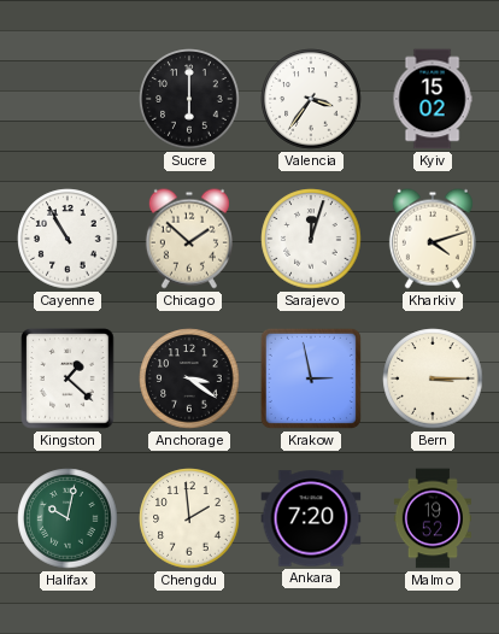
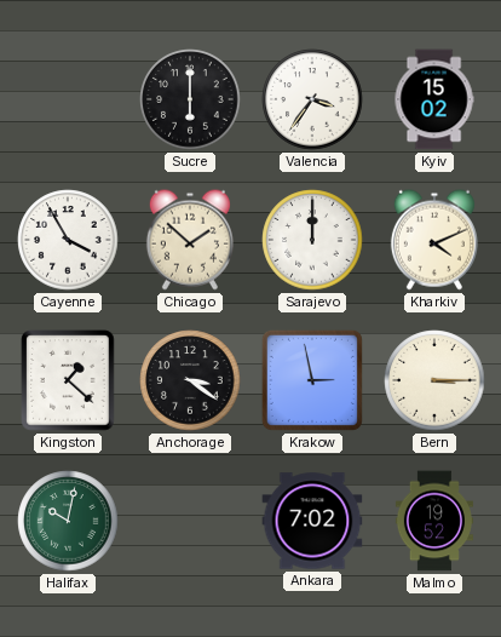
Cayenne: 10:55 -> 3:55
Sarajevo: 12:03 -> 12:00
Kharkiv: 4:12 -> 4:11
Chengdu: 1:59 -> none
Ankara: 7:20 -> 7:02
